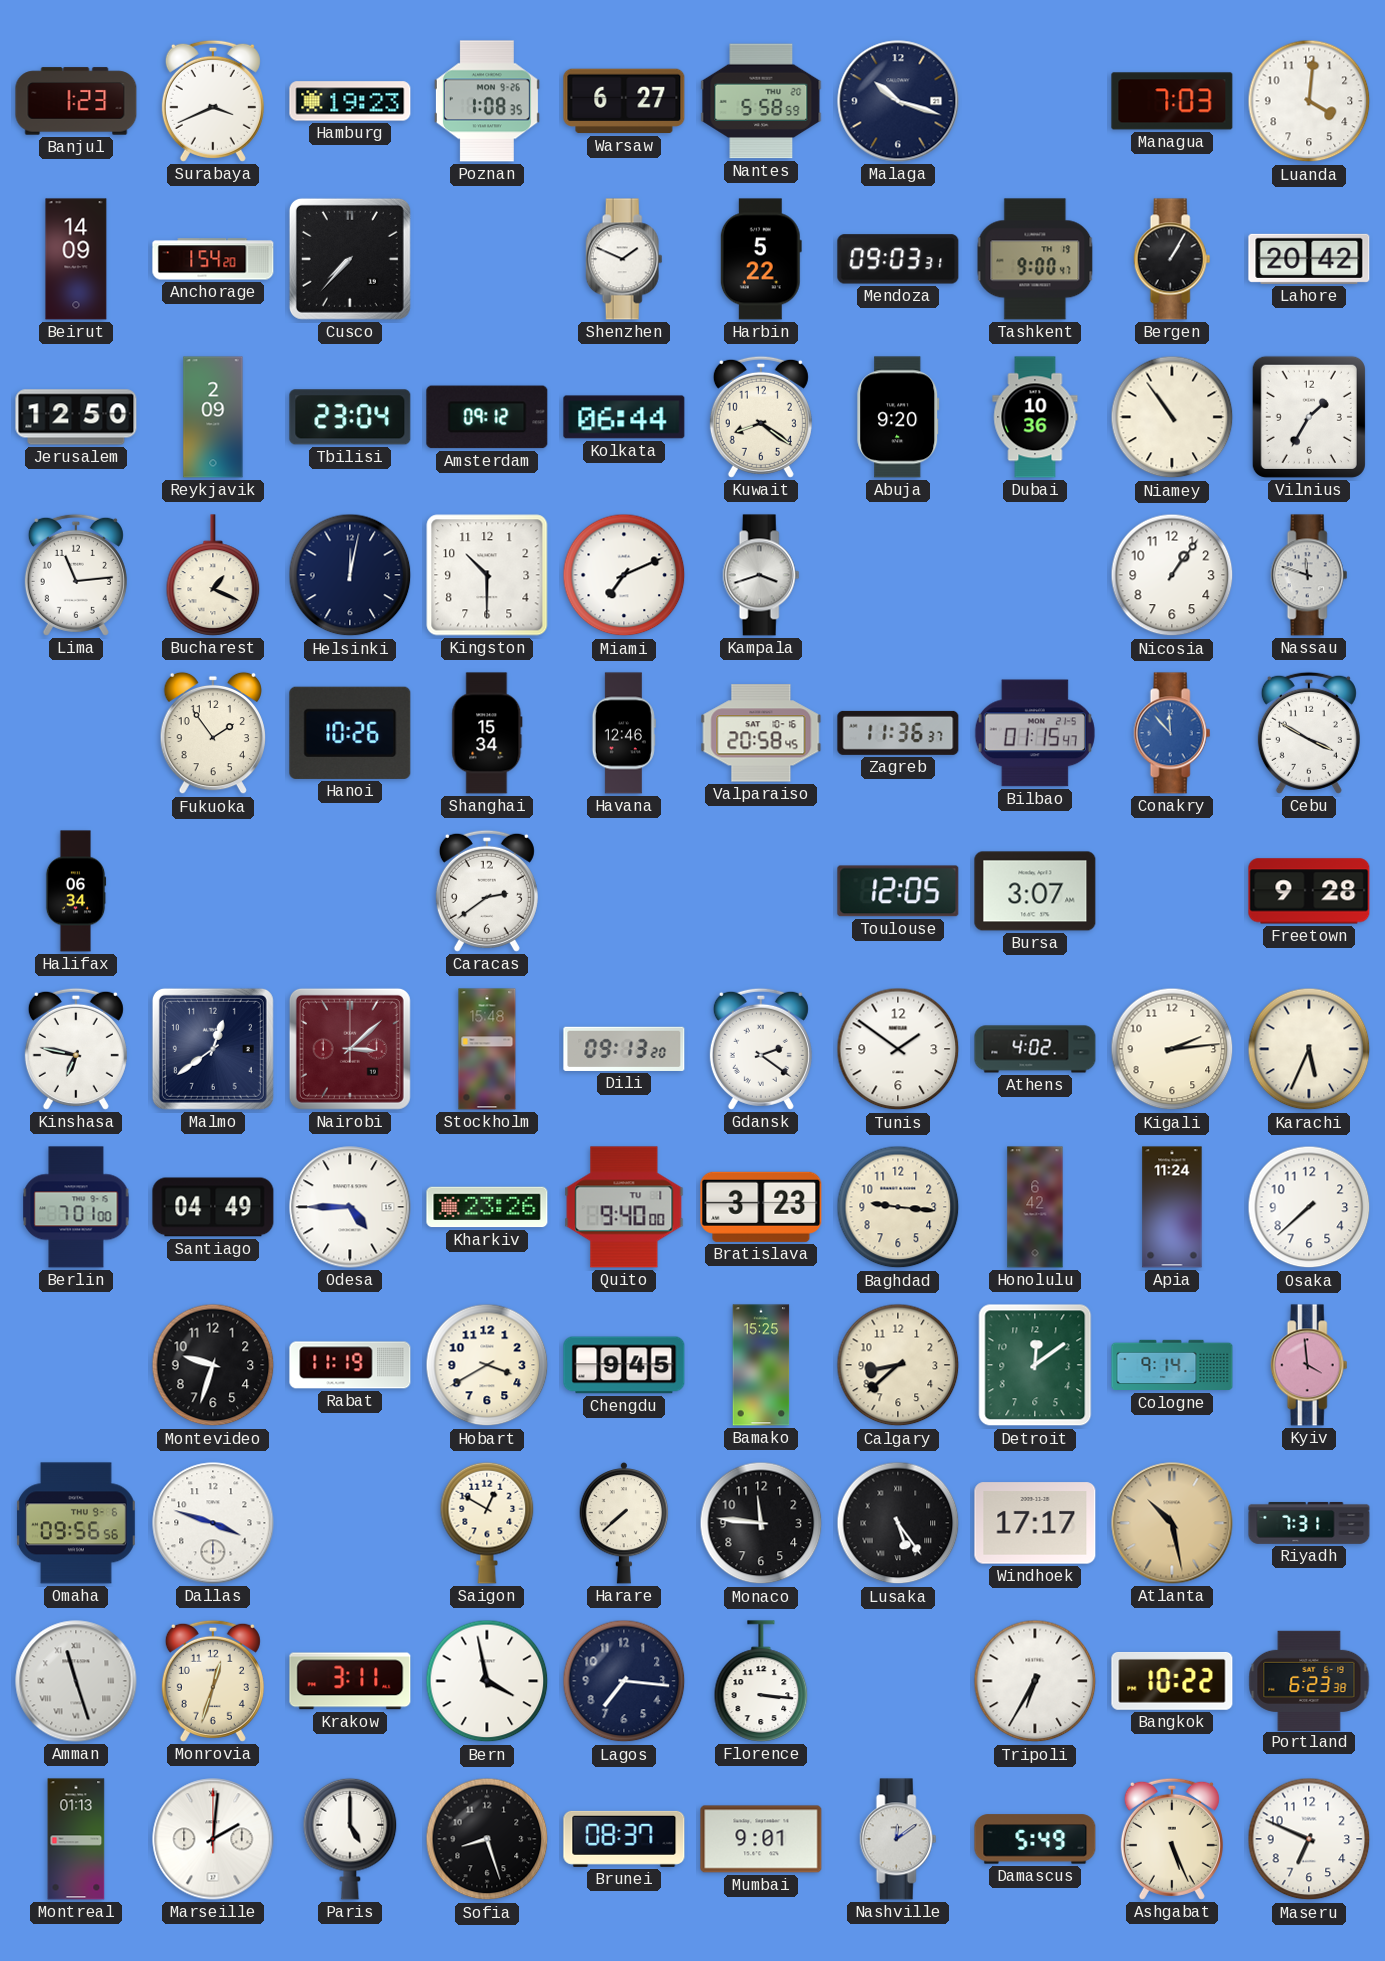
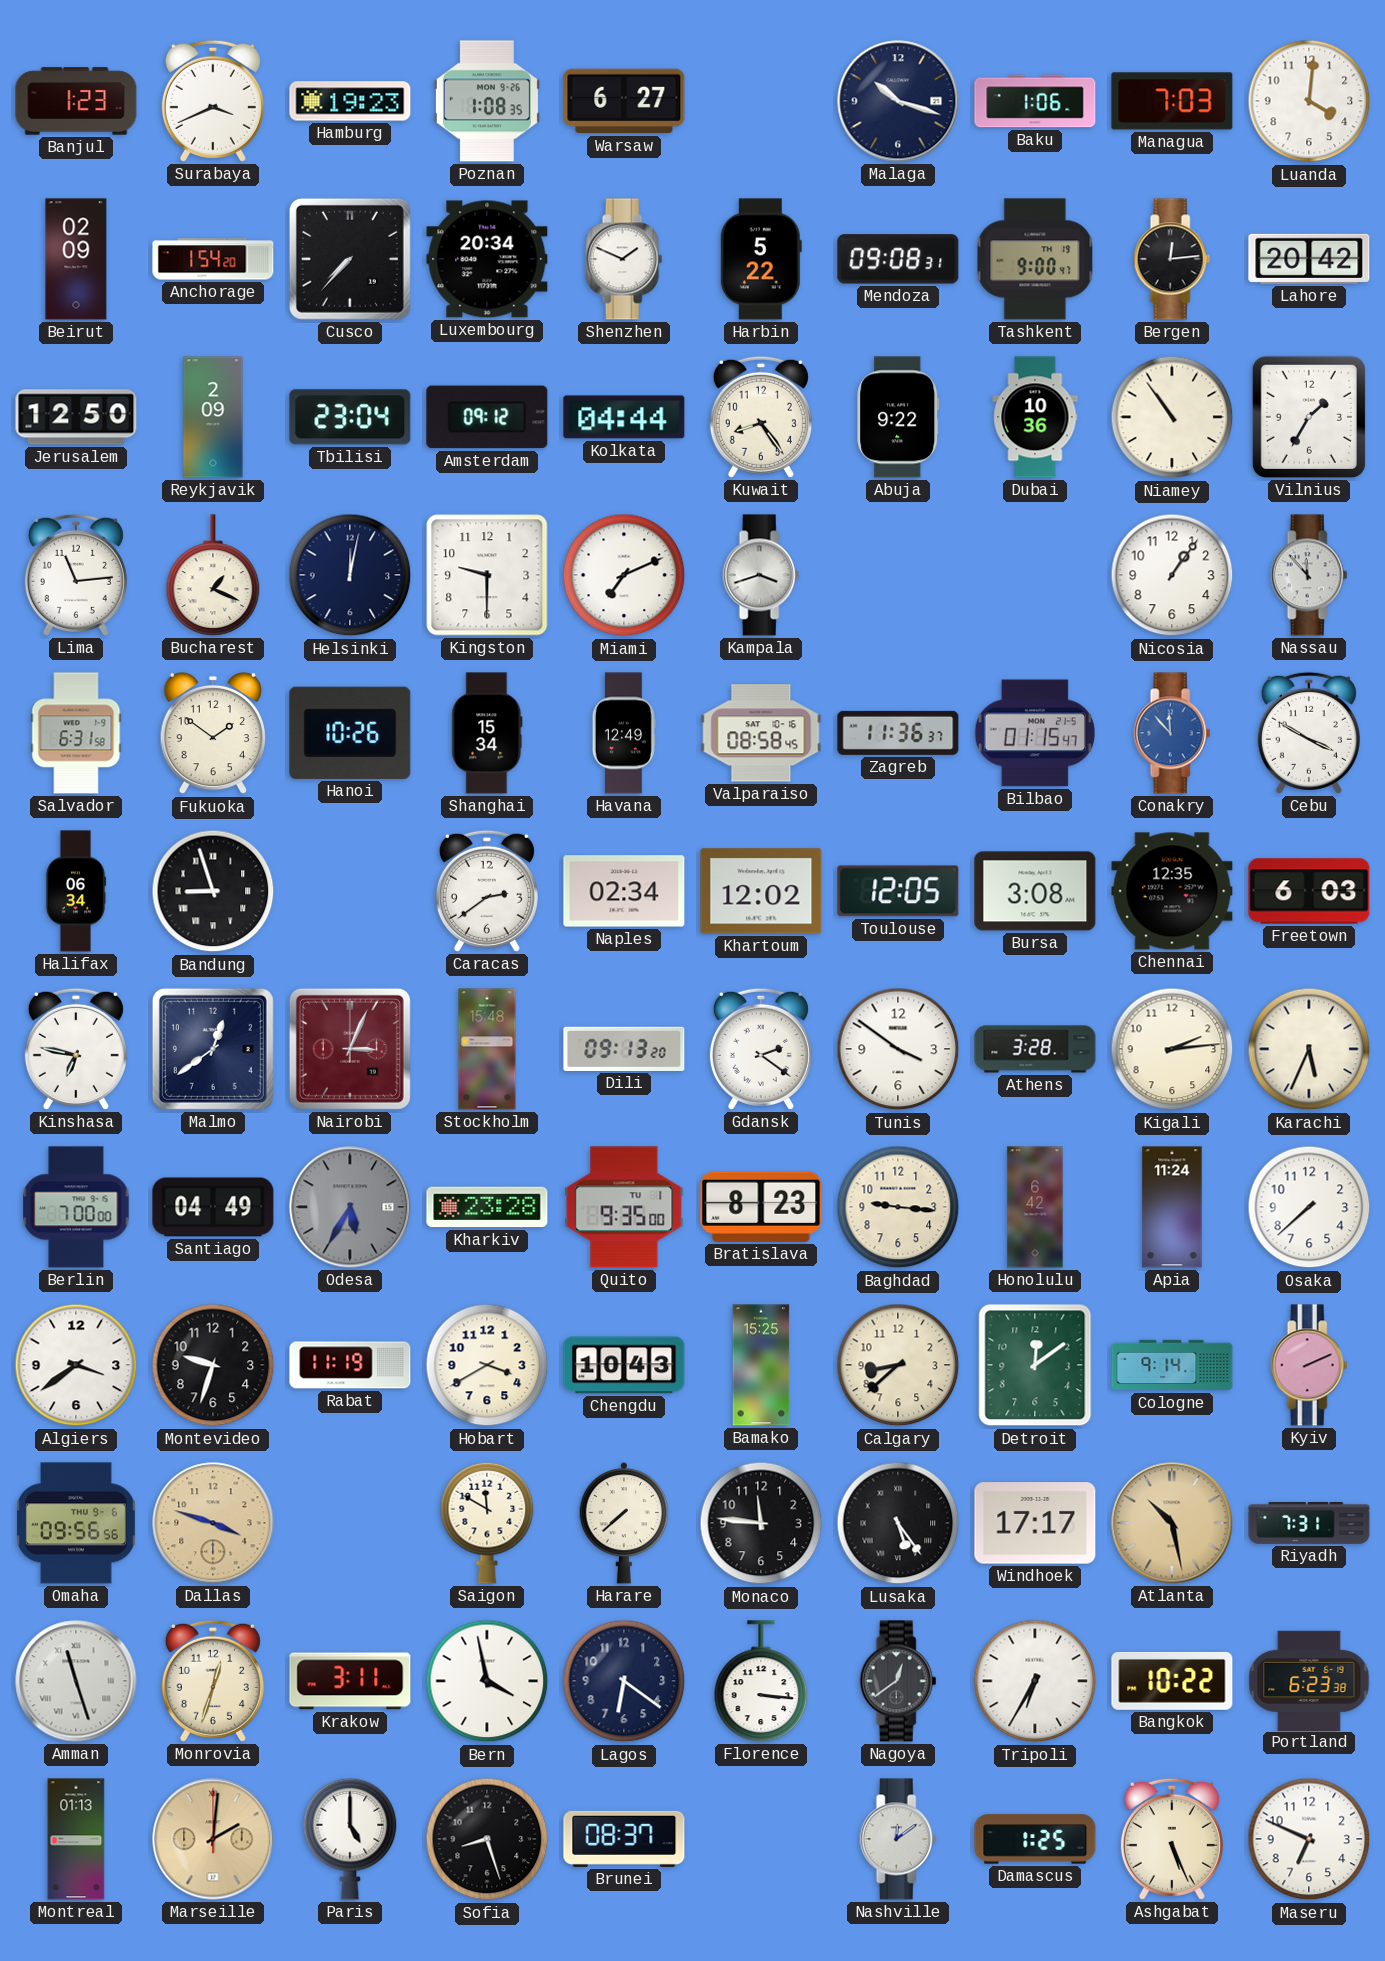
Nantes: 5:58 -> none
Baku: none -> 1:06
Beirut: 14:09 -> 02:09
Luxembourg: none -> 20:34
Mendoza: 09:03 -> 09:08
Bergen: 1:05 -> 12:14
Kolkata: 06:44 -> 04:44
Kuwait: 8:21 -> 8:24
Abuja: 9:20 -> 9:22
Kingston: 10:30 -> 9:30
Nassau: 11:48 -> 11:53
Salvador: none -> 6:31
Fukuoka: 1:54 -> 1:51
Havana: 12:46 -> 12:49
Valparaiso: 20:58 -> 08:58
Bandung: none -> 8:57
Naples: none -> 02:34
Khartoum: none -> 12:02
Bursa: 3:07 -> 3:08
Chennai: none -> 12:35
Freetown: 9:28 -> 6:03
Nairobi: 3:08 -> 3:04
Tunis: 1:51 -> 3:51
Athens: 4:02 -> 3:28
Berlin: 7:01 -> 7:00
Odesa: 4:45 -> 5:35
Odesa dial: white -> grey
Kharkiv: 23:26 -> 23:28
Quito: 9:40 -> 9:35
Bratislava: 3:23 -> 8:23
Algiers: none -> 3:39
Chengdu: 9:45 -> 10:43
Kyiv: 3:59 -> 2:11
Dallas dial: white -> champagne
Saigon: 12:50 -> 11:50
Lagos: 7:16 -> 6:21
Nagoya: none -> 12:39
Marseille dial: white -> champagne
Mumbai: 9:01 -> none
Damascus: 5:49 -> 1:25
